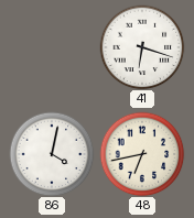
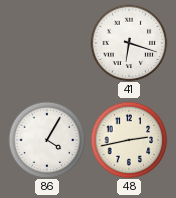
86: 4:02 -> 4:05
48: 6:43 -> 2:43
